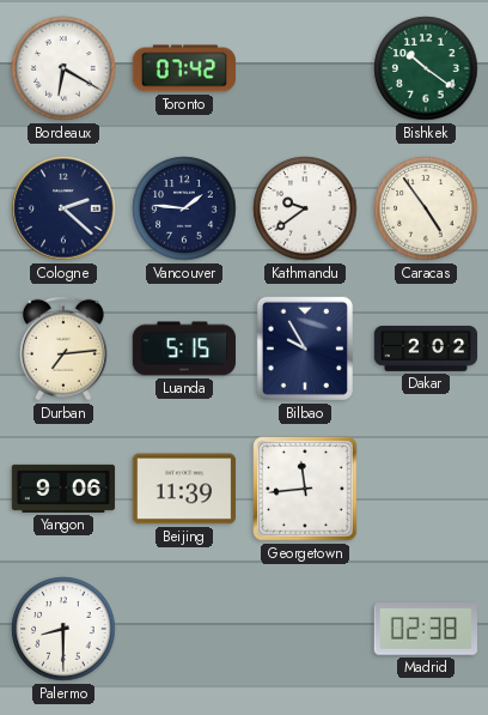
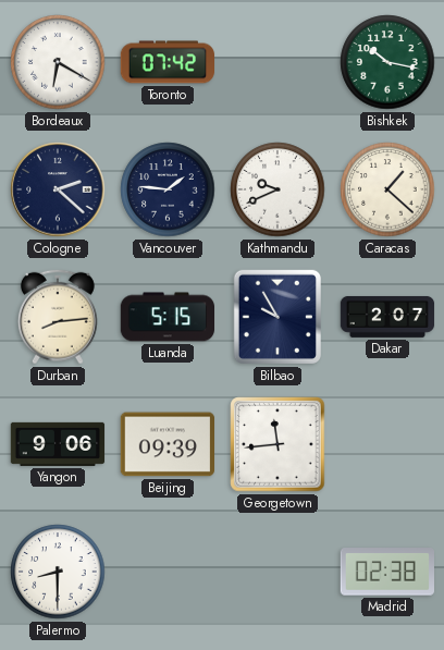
Bishkek: 10:21 -> 10:17
Kathmandu: 9:39 -> 9:41
Caracas: 4:54 -> 1:22
Durban: 7:14 -> 8:14
Dakar: 2:02 -> 2:07
Beijing: 11:39 -> 09:39
